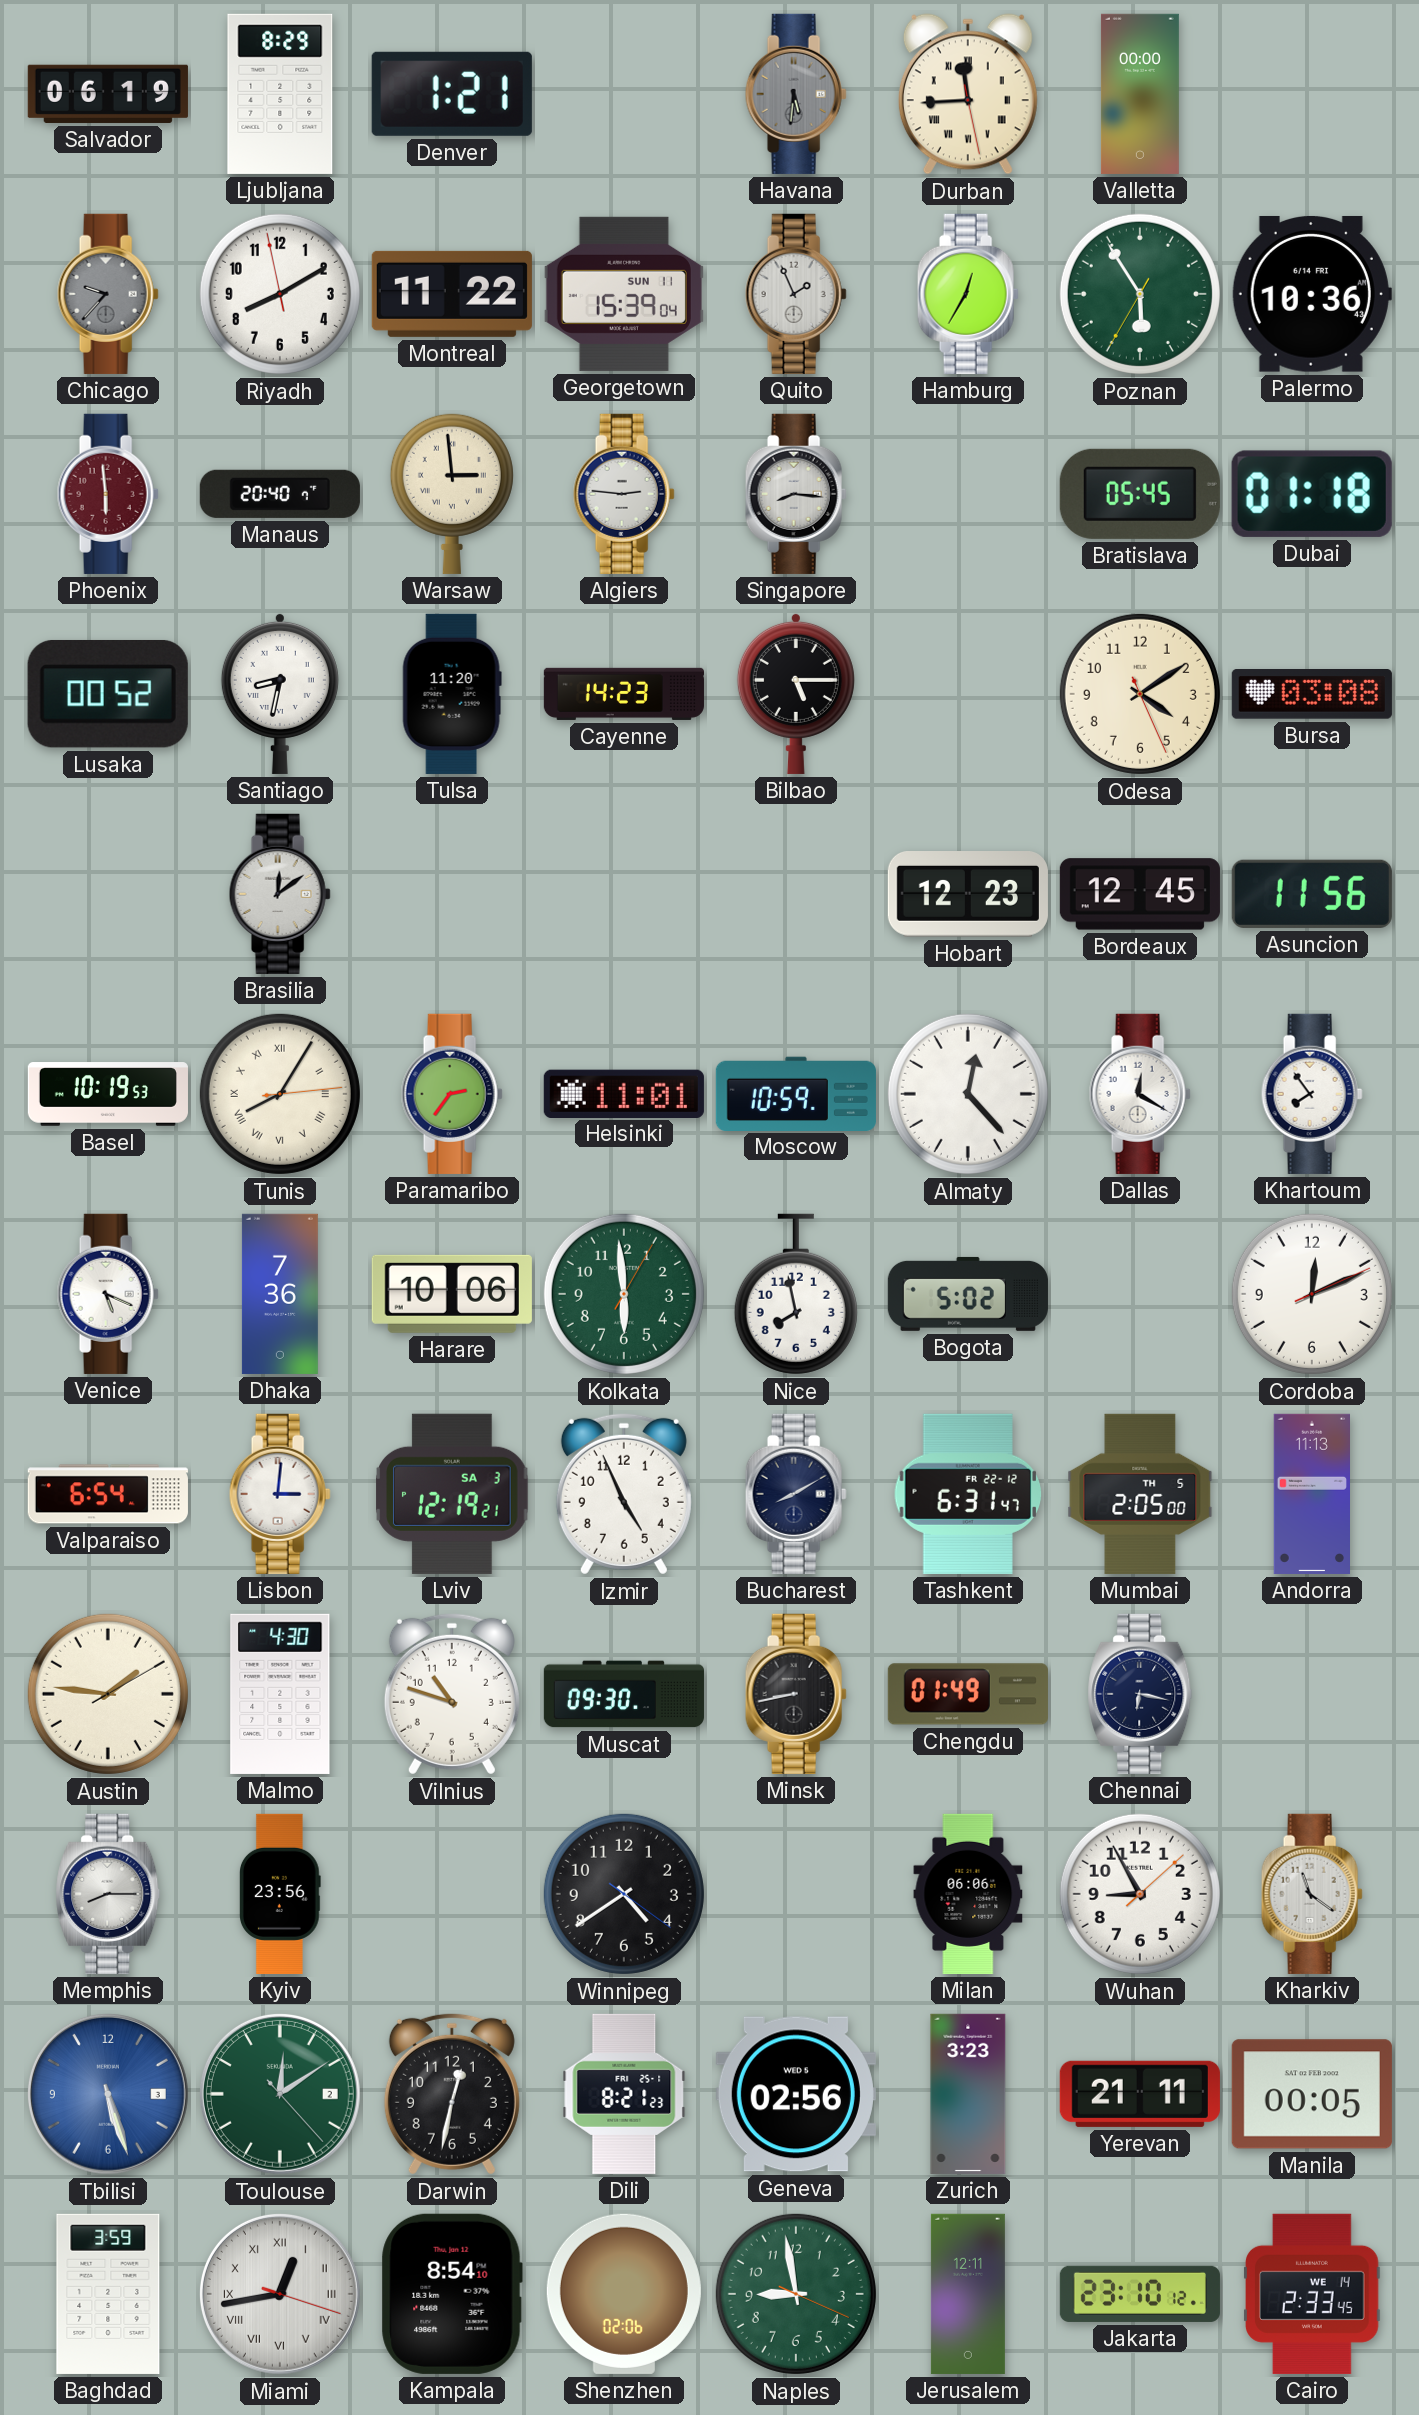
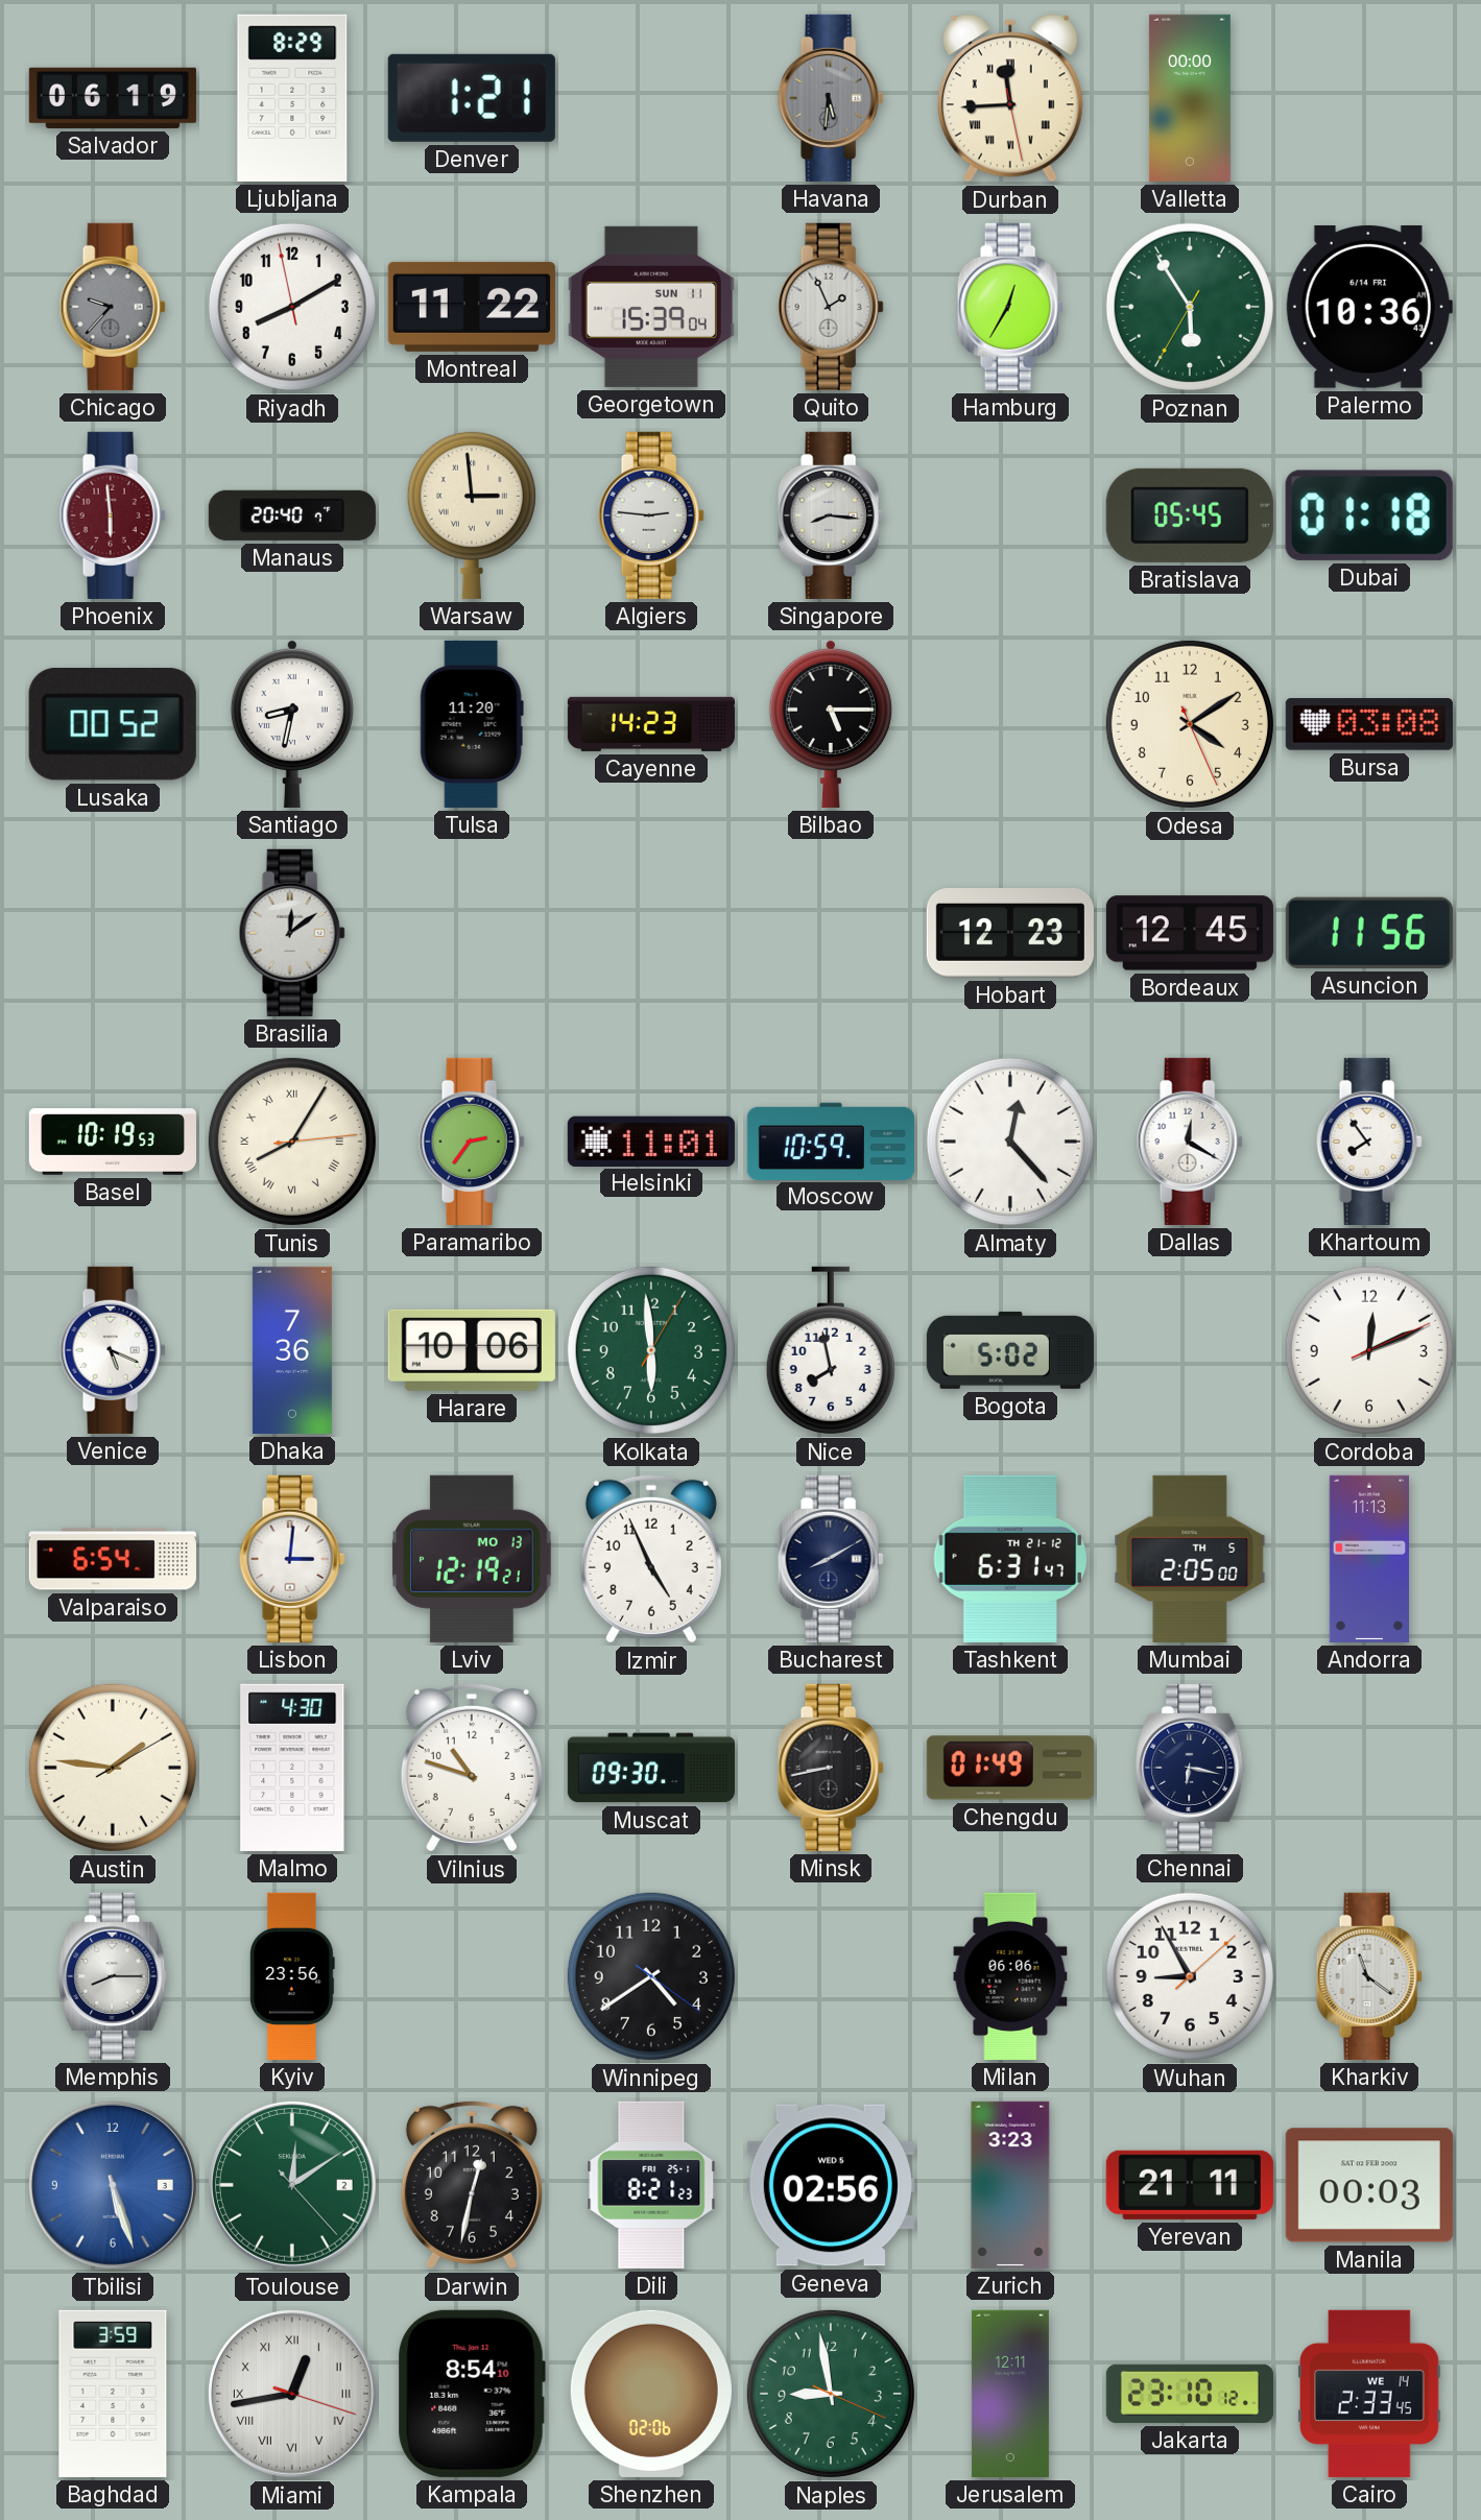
Lviv date: SA 3 -> MO 13
Tashkent date: FR 22-12 -> TH 21-12
Manila: 00:05 -> 00:03
